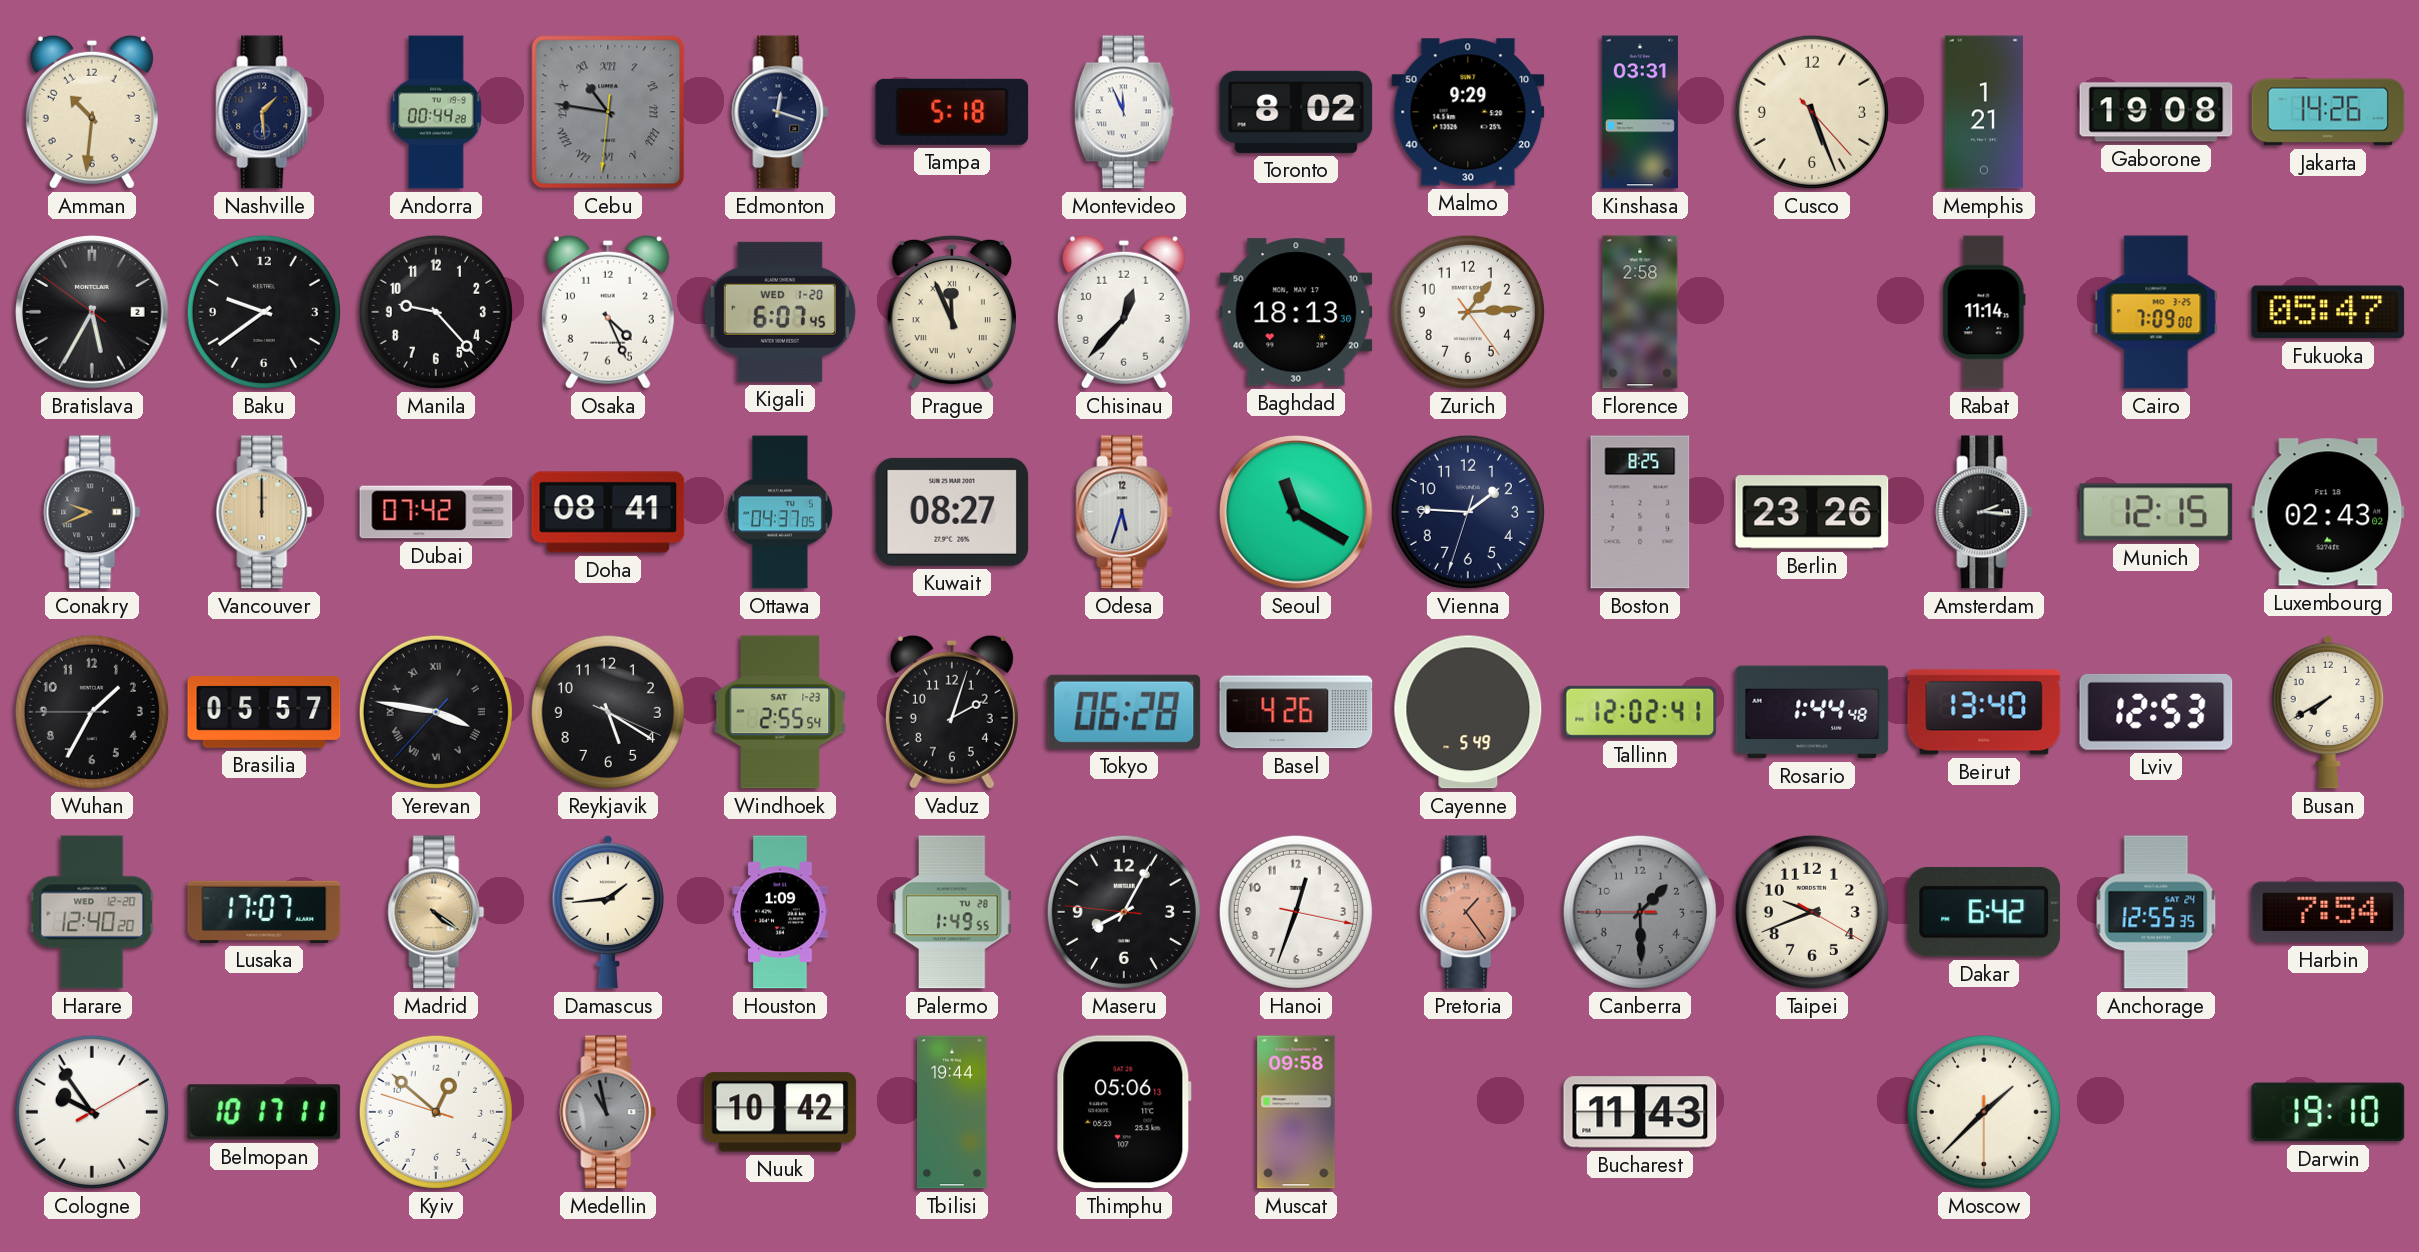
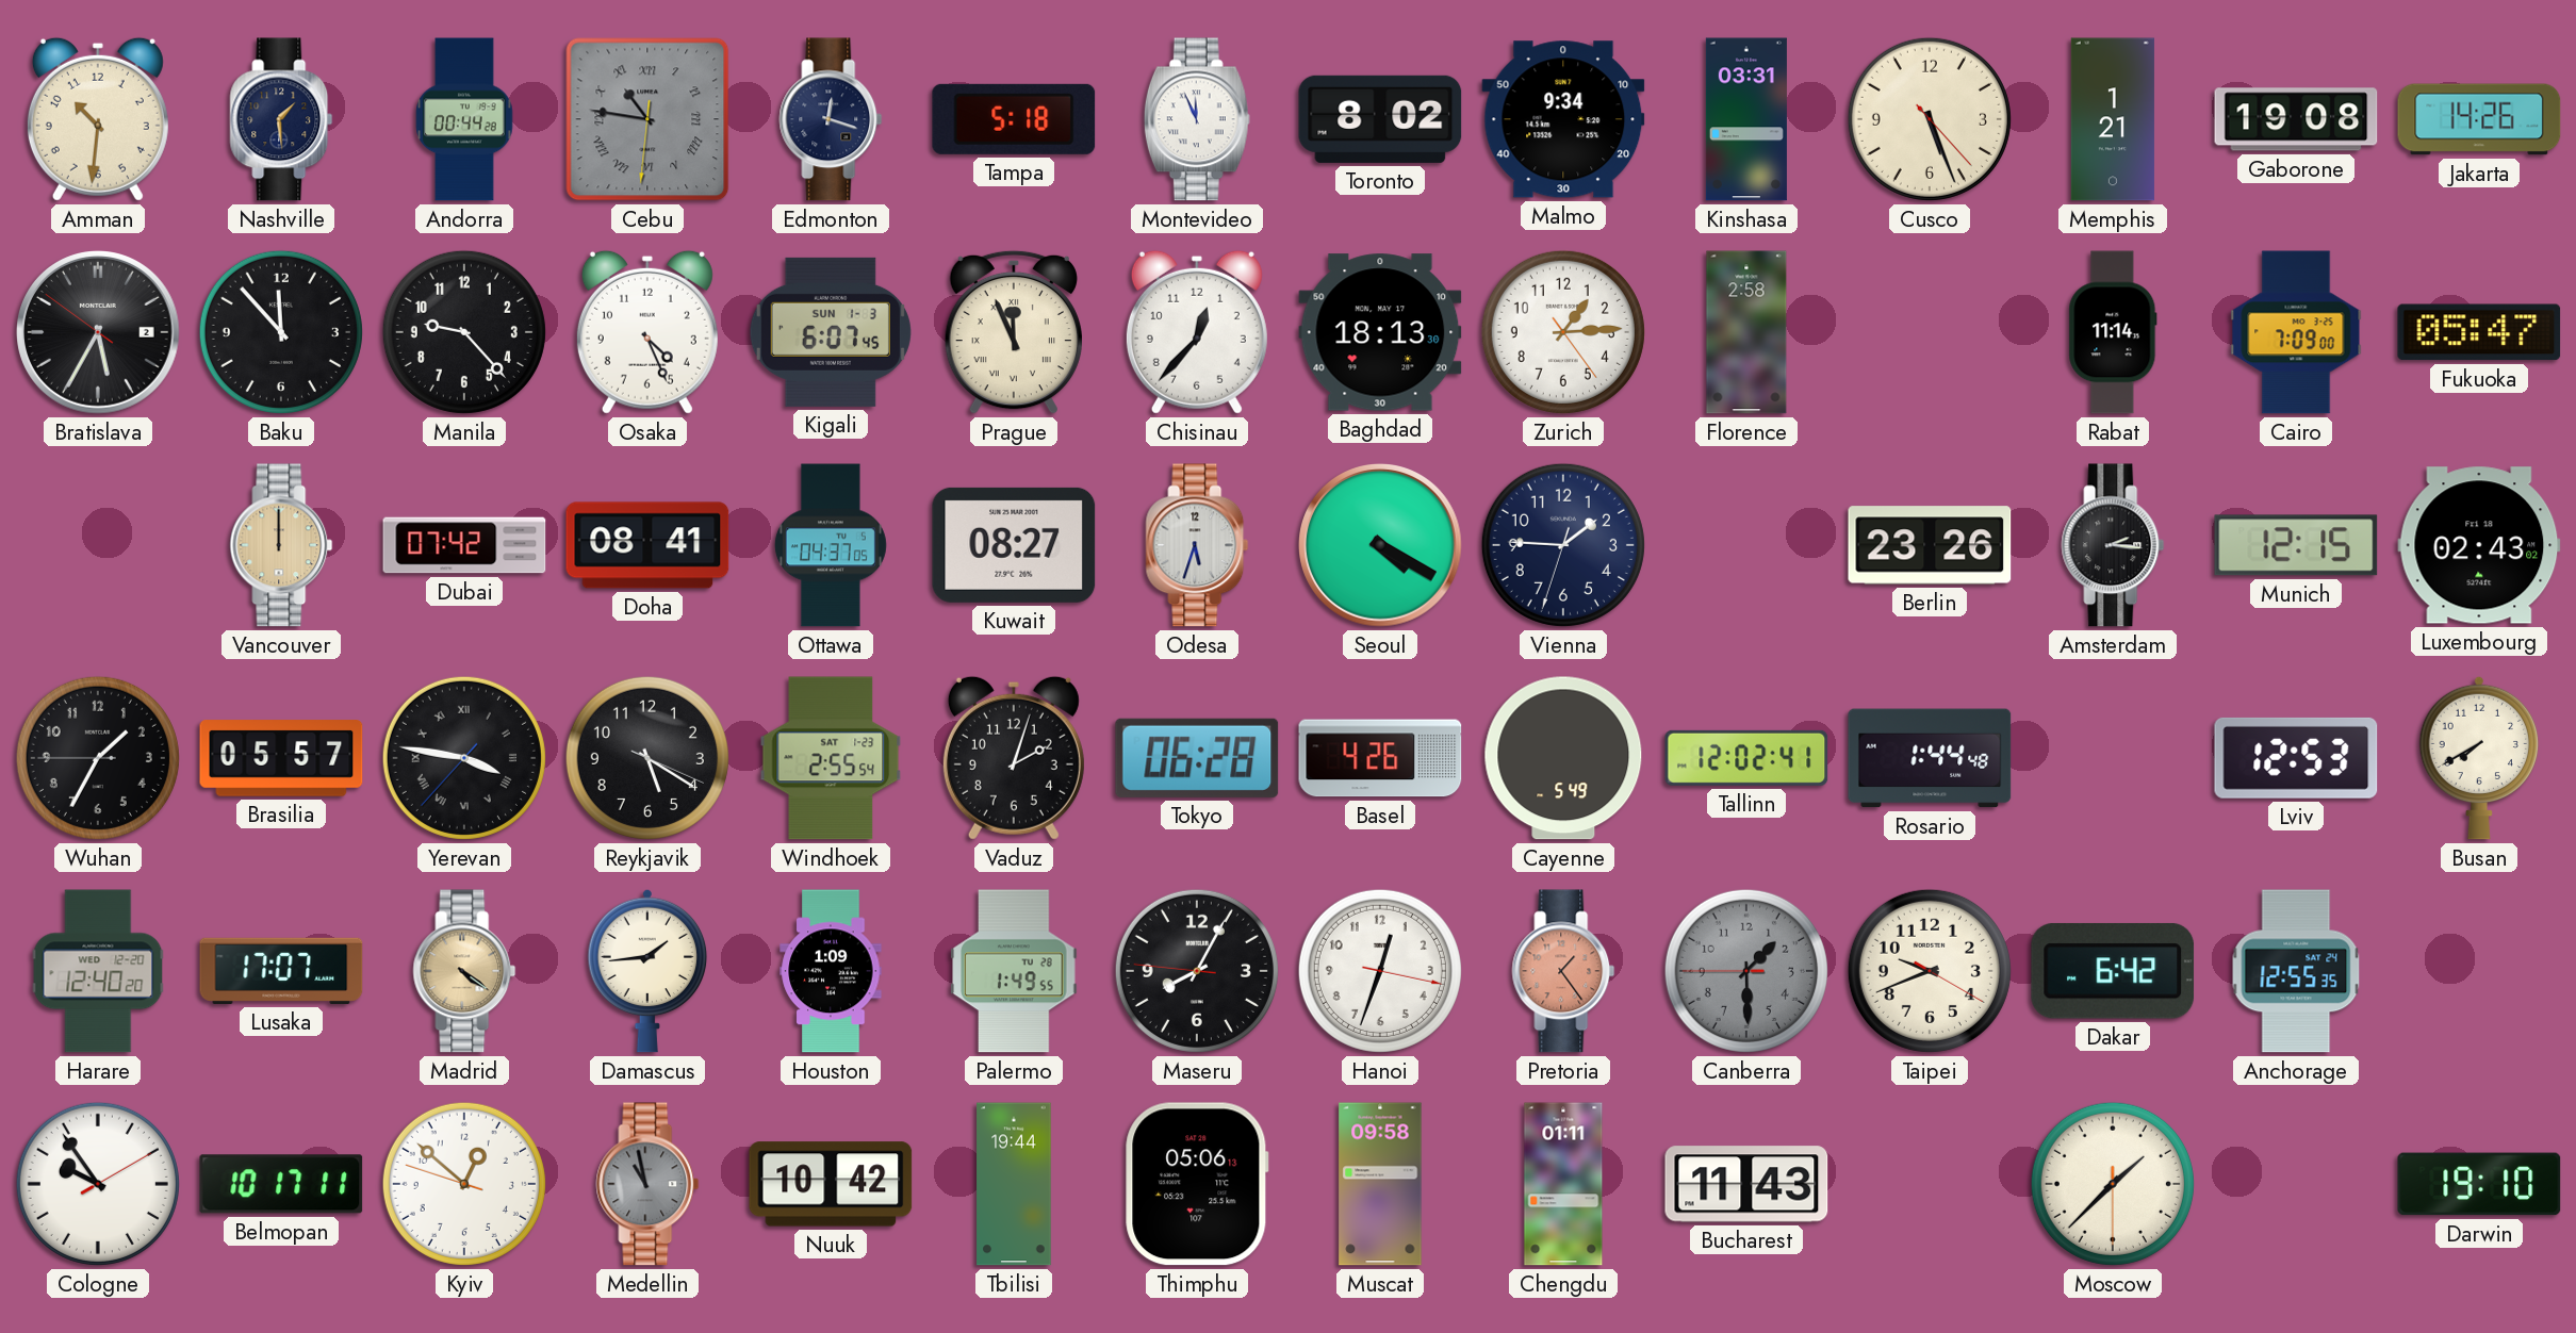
Malmo: 9:29 -> 9:34
Baku: 9:39 -> 11:53
Kigali date: WED 1-20 -> SUN 1-3
Conakry: 9:41 -> none
Seoul: 11:20 -> 4:20
Boston: 8:25 -> none
Beirut: 13:40 -> none
Harbin: 7:54 -> none
Chengdu: none -> 01:11
